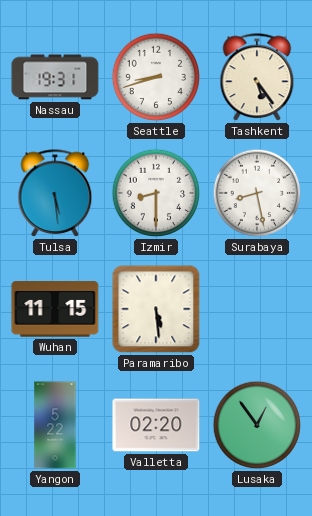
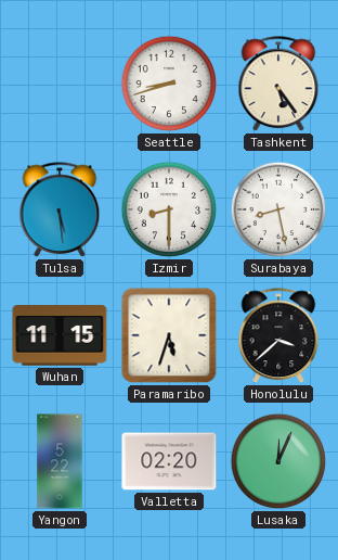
Nassau: 19:31 -> none
Paramaribo: 5:29 -> 5:33
Honolulu: none -> 3:38
Lusaka: 12:54 -> 12:04
